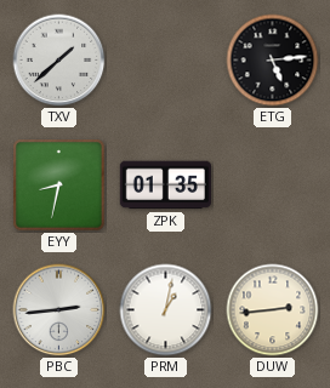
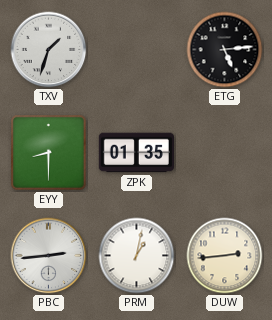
TXV: 1:38 -> 1:33
EYY: 8:32 -> 8:30
